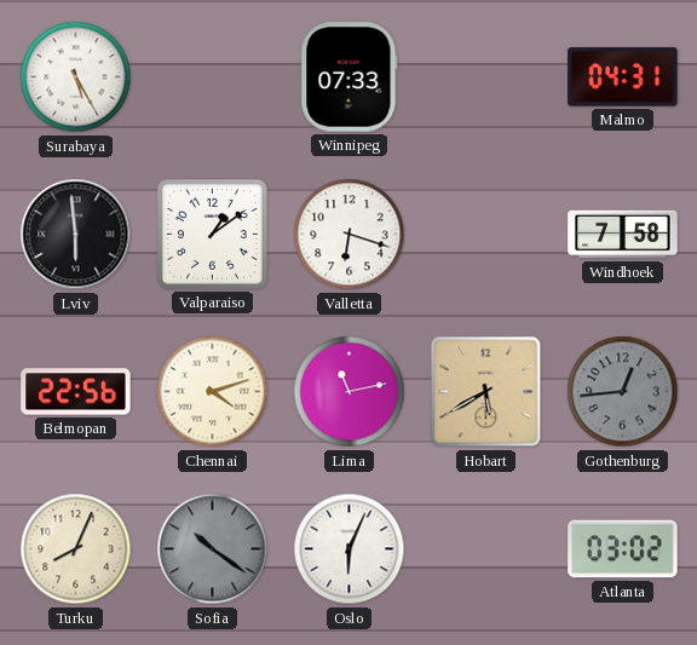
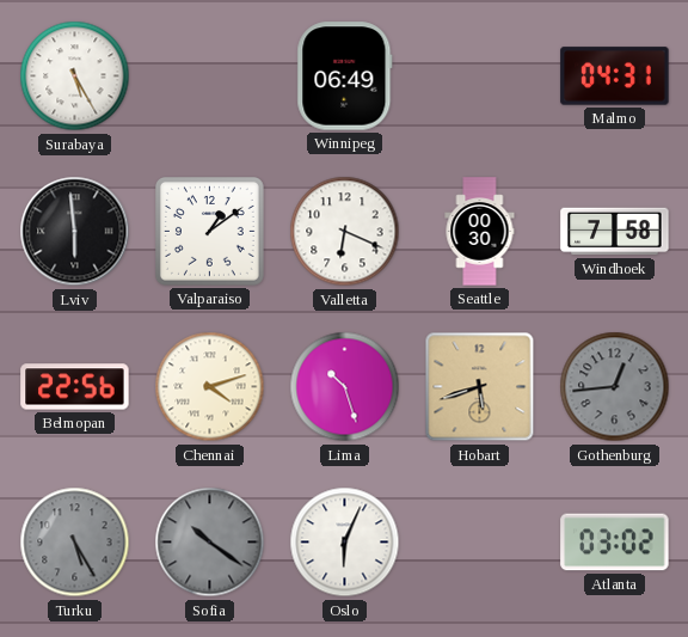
Winnipeg: 07:33 -> 06:49
Valletta: 6:18 -> 6:19
Seattle: none -> 00:30
Lima: 11:13 -> 10:27
Hobart: 5:40 -> 5:42
Turku: 8:04 -> 5:25
Turku dial: cream -> grey
